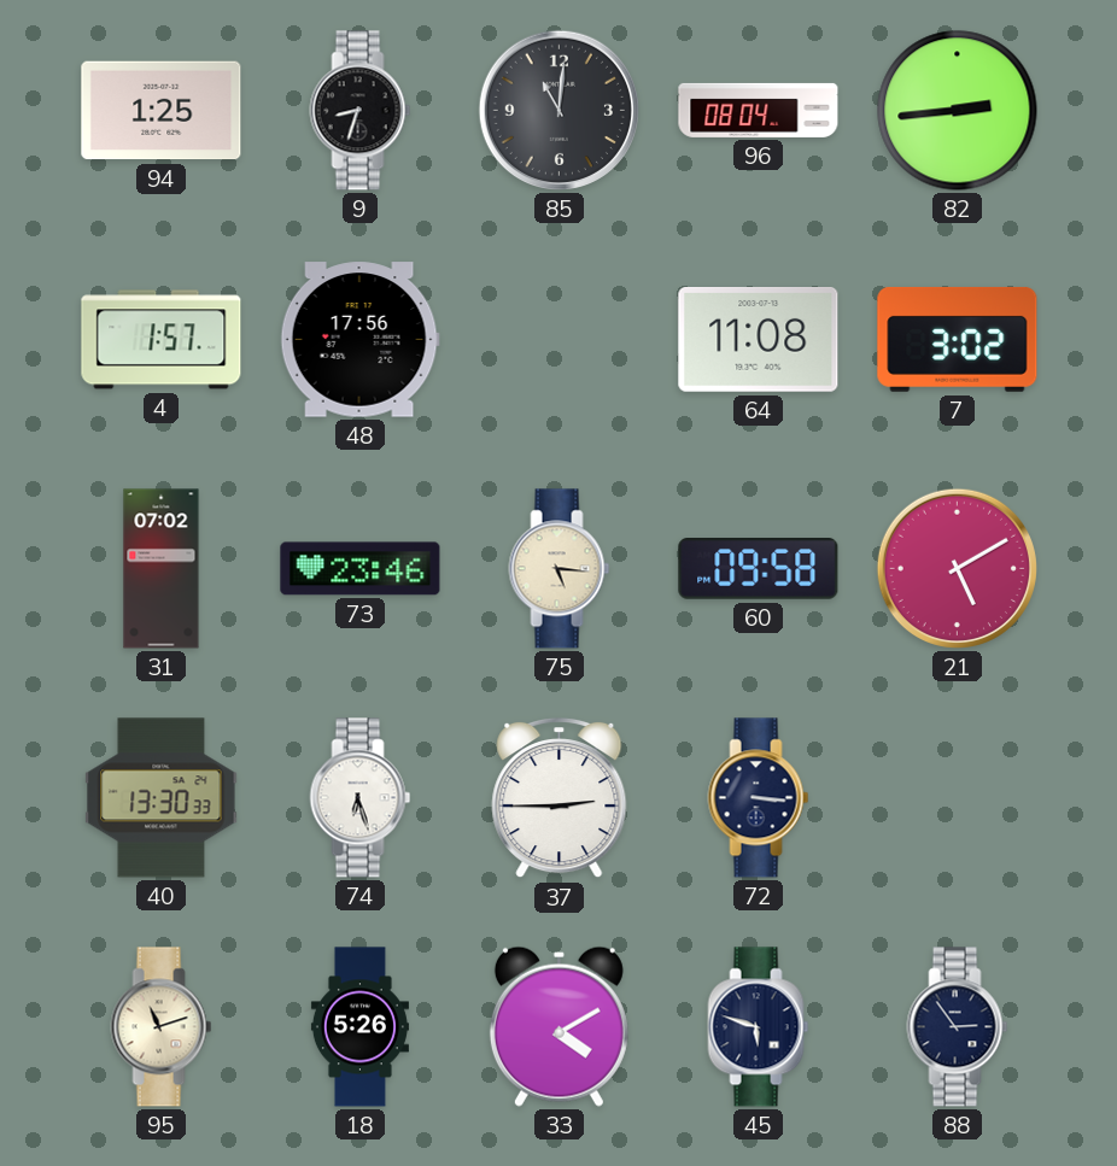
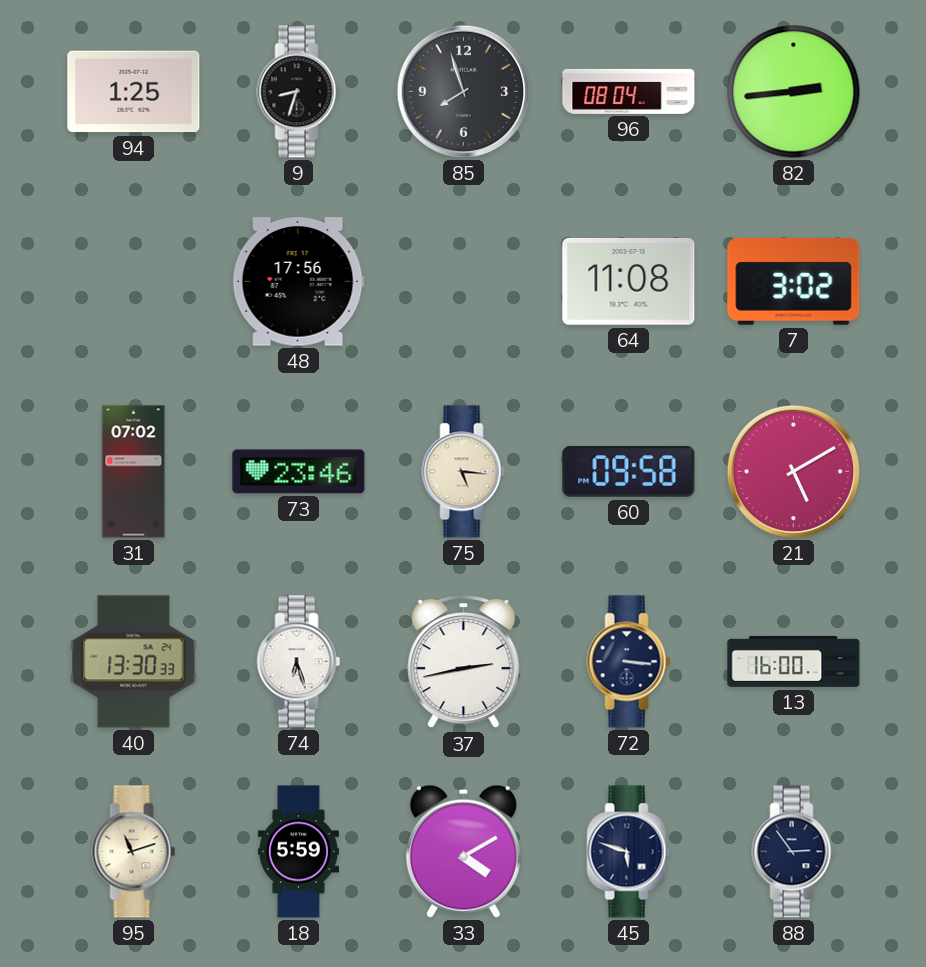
85: 11:01 -> 7:57
4: 1:57 -> none
37: 2:45 -> 2:43
13: none -> 16:00
18: 5:26 -> 5:59
